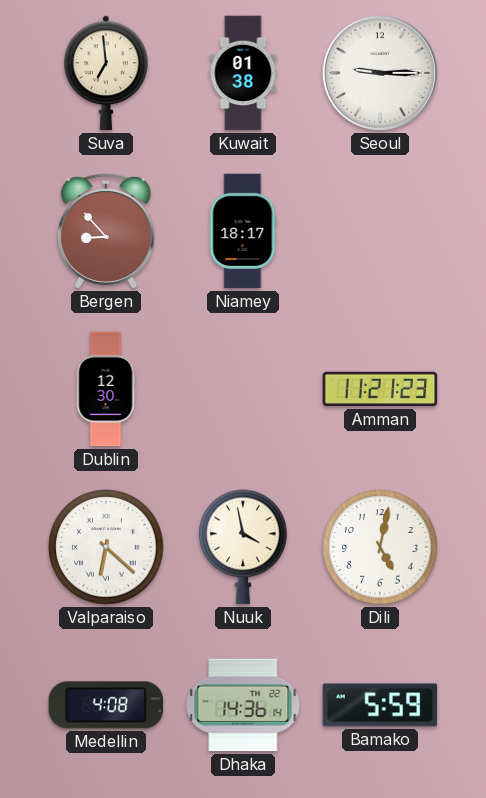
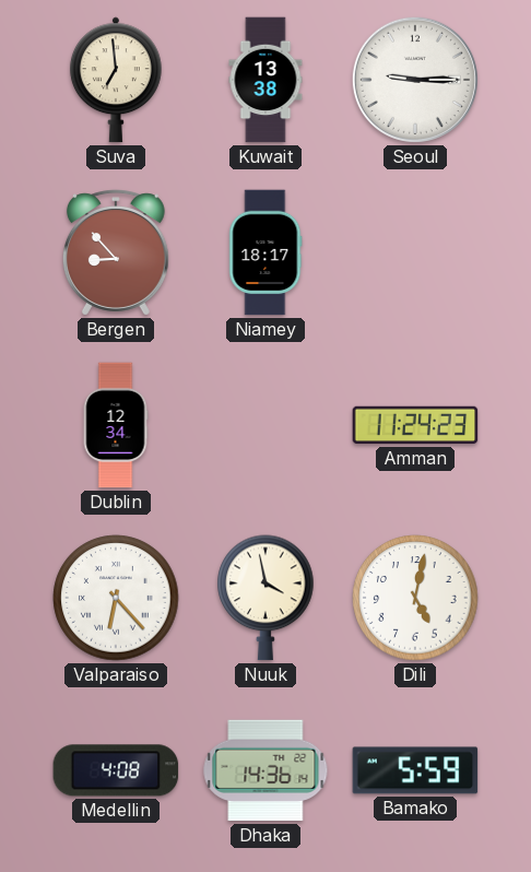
Kuwait: 01:38 -> 13:38
Dublin: 12:30 -> 12:34
Amman: 11:21 -> 11:24
Valparaiso: 6:22 -> 6:23
